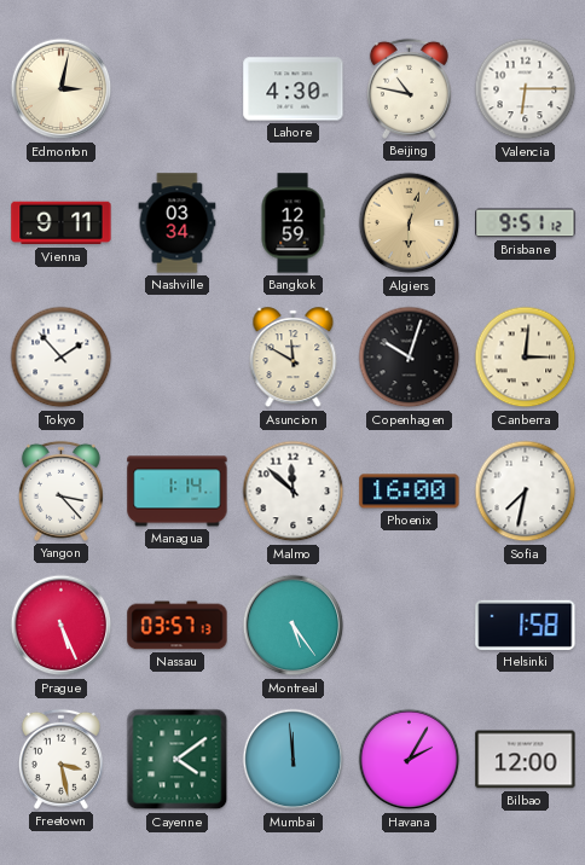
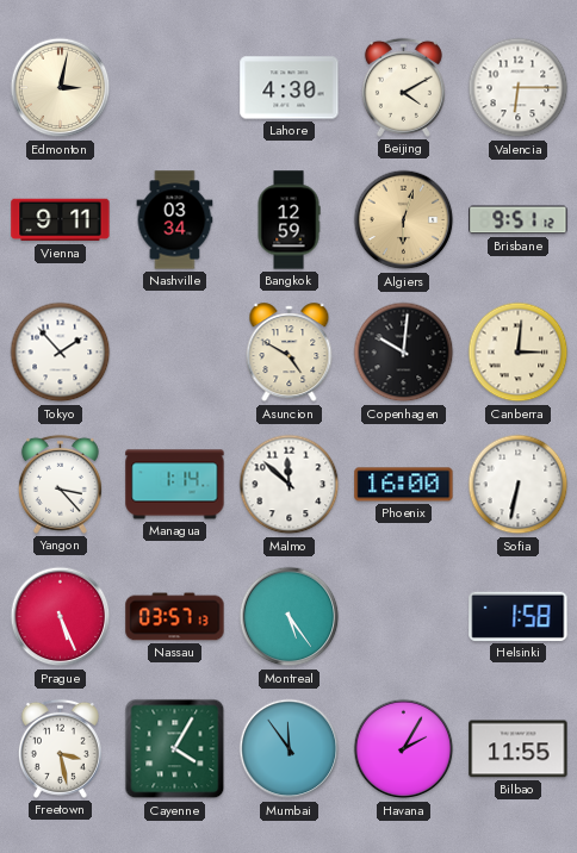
Beijing: 10:47 -> 4:10
Asuncion: 11:50 -> 4:50
Copenhagen: 10:03 -> 10:01
Sofia: 7:32 -> 6:32
Cayenne: 4:09 -> 4:05
Mumbai: 11:59 -> 11:54
Bilbao: 12:00 -> 11:55
